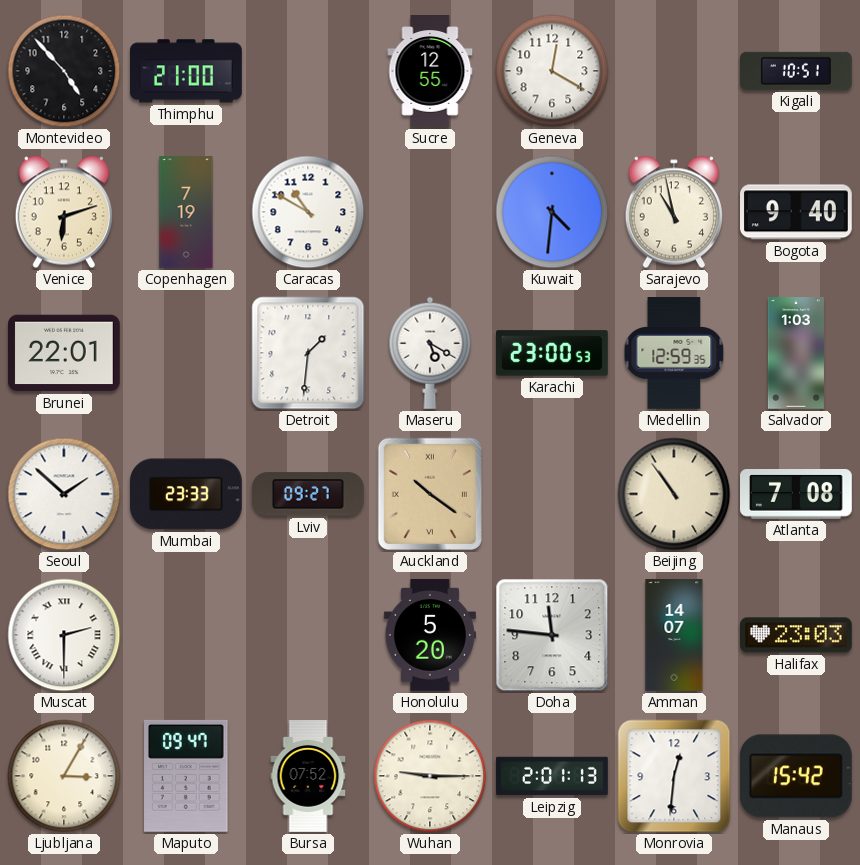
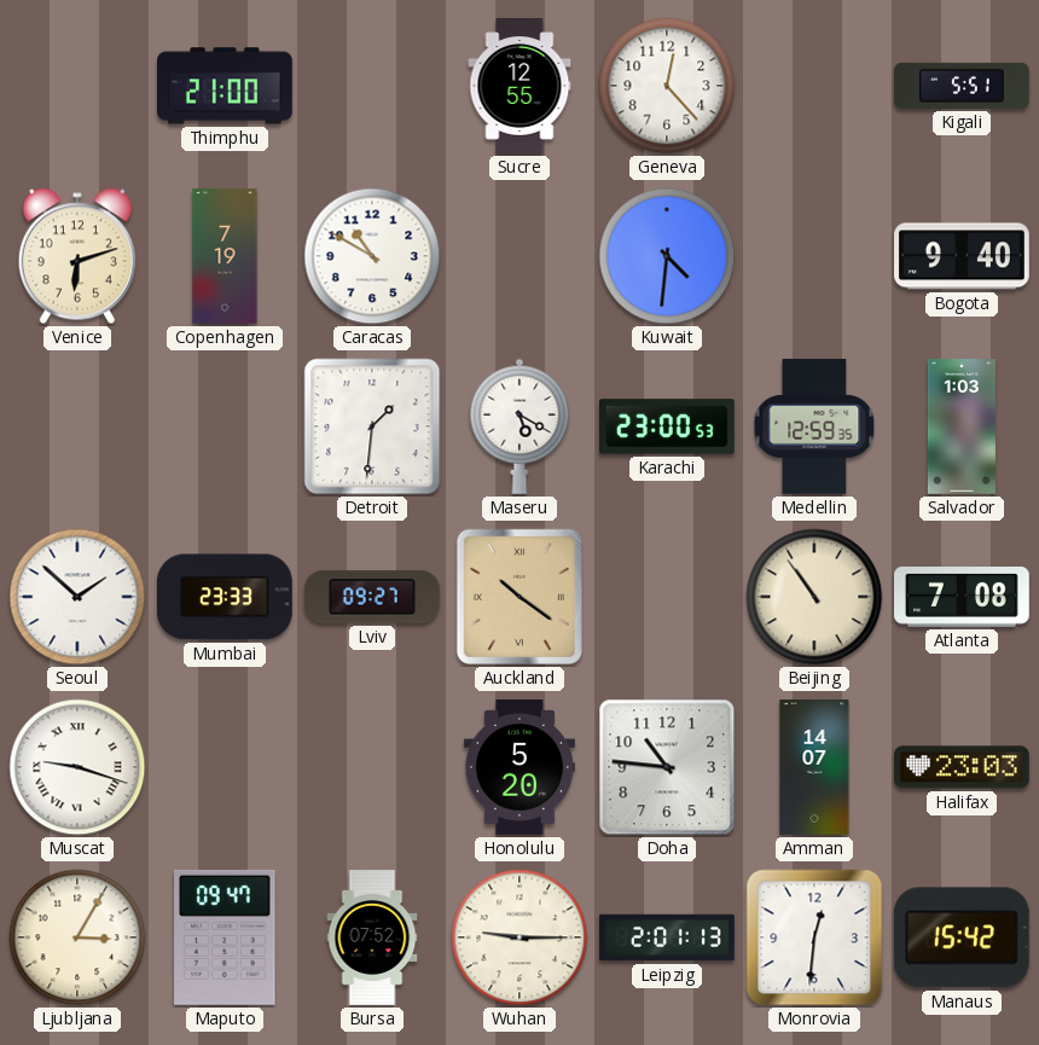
Montevideo: 4:53 -> none
Geneva: 12:20 -> 12:23
Kigali: 10:51 -> 5:51
Sarajevo: 10:58 -> none
Brunei: 22:01 -> none
Muscat: 2:30 -> 9:18
Doha: 11:46 -> 10:46
